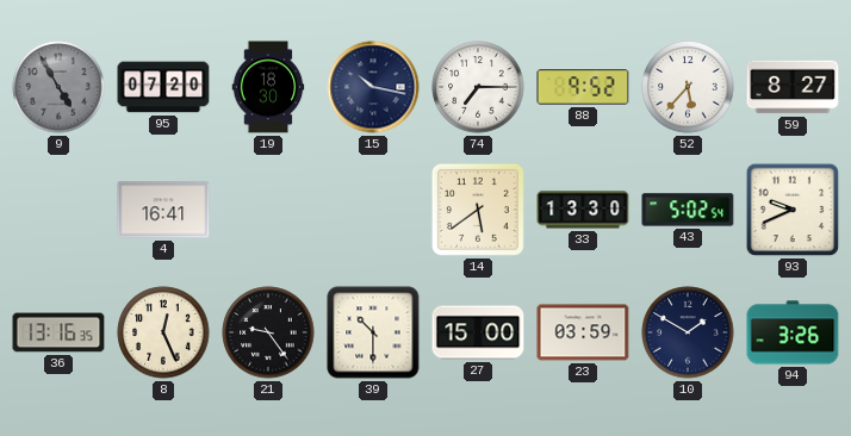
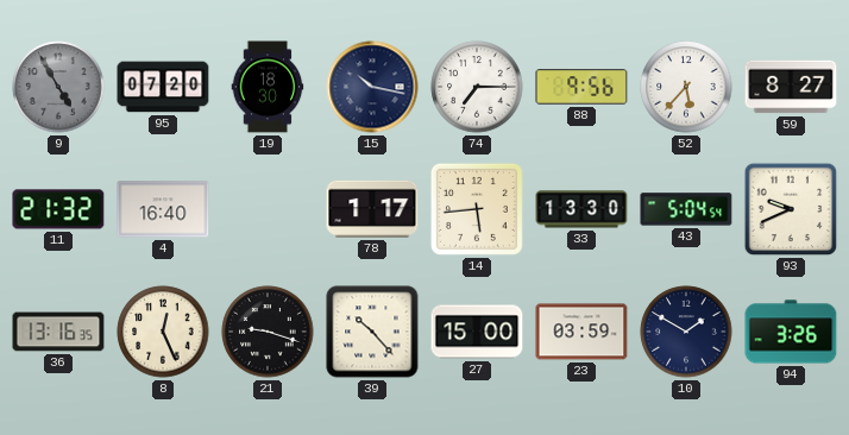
88: 9:52 -> 9:56
11: none -> 21:32
4: 16:41 -> 16:40
78: none -> 1:17
14: 5:39 -> 5:44
43: 5:02 -> 5:04
21: 9:24 -> 9:18
39: 10:30 -> 10:23
